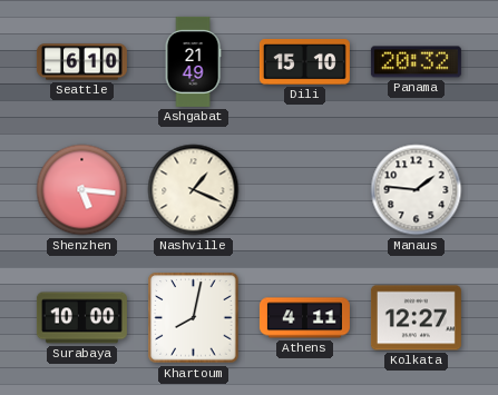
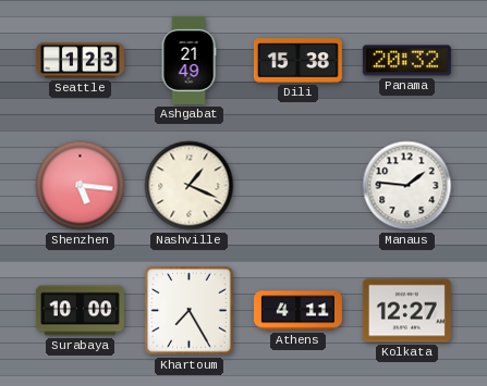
Seattle: 6:10 -> 1:23
Dili: 15:10 -> 15:38
Khartoum: 8:02 -> 7:25
